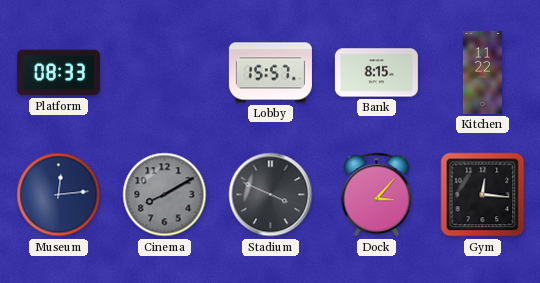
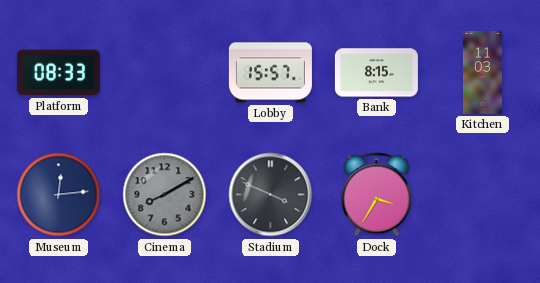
Kitchen: 11:22 -> 11:03
Dock: 3:07 -> 3:35
Gym: 12:16 -> none
